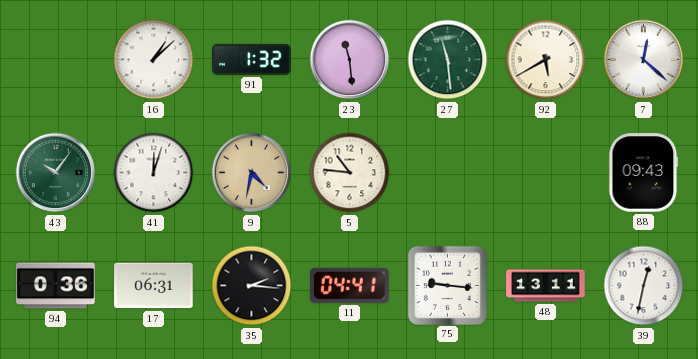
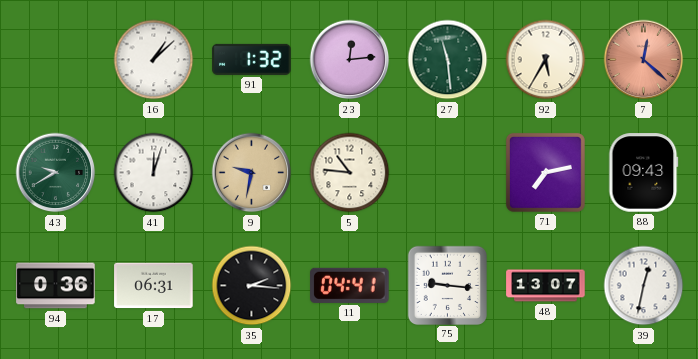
23: 11:29 -> 12:14
92: 5:40 -> 5:35
7 dial: white -> salmon
43: 10:06 -> 9:40
9: 4:32 -> 9:32
71: none -> 7:13
48: 13:11 -> 13:07
